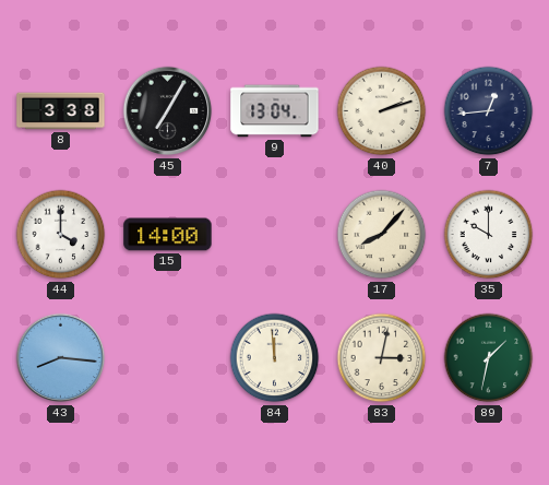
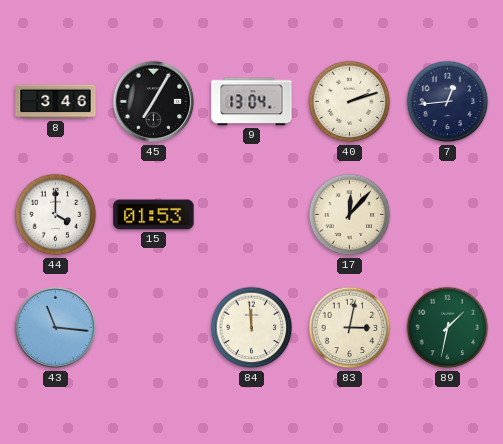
8: 3:38 -> 3:46
15: 14:00 -> 01:53
17: 8:07 -> 12:07
35: 10:00 -> none
43: 8:16 -> 11:16
